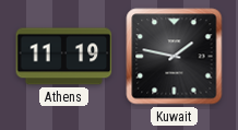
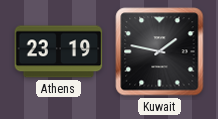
Athens: 11:19 -> 23:19
